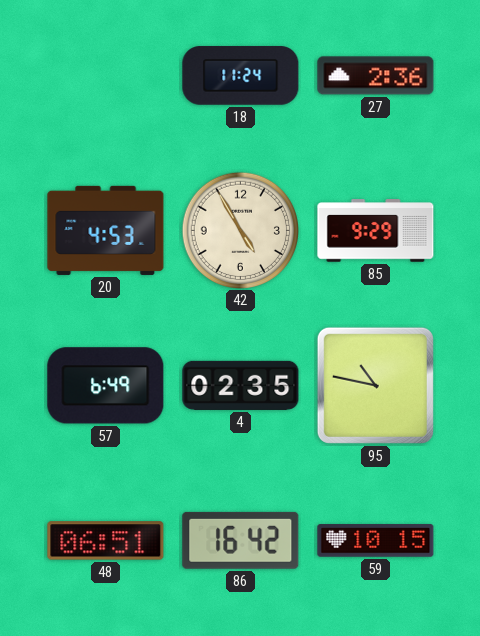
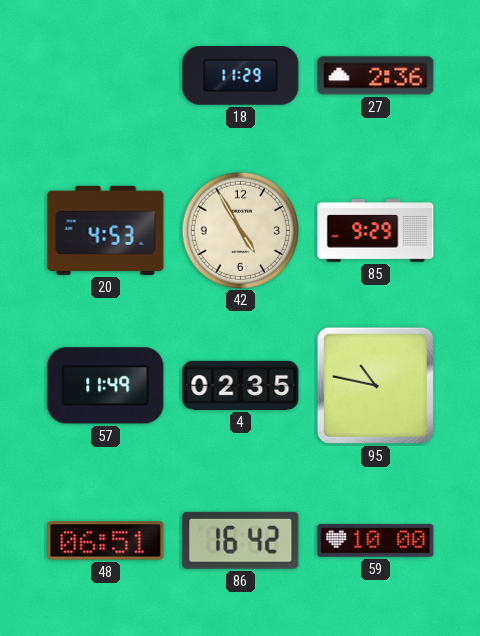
18: 11:24 -> 11:29
57: 6:49 -> 11:49
59: 10:15 -> 10:00
